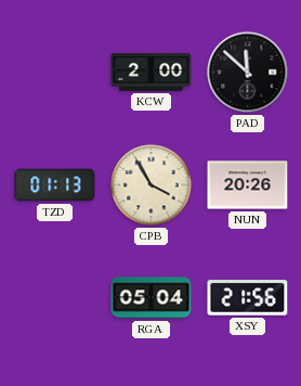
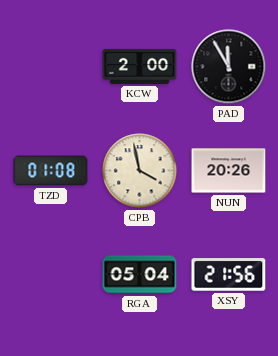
PAD: 11:52 -> 11:55
TZD: 01:13 -> 01:08
CPB: 3:55 -> 3:58
